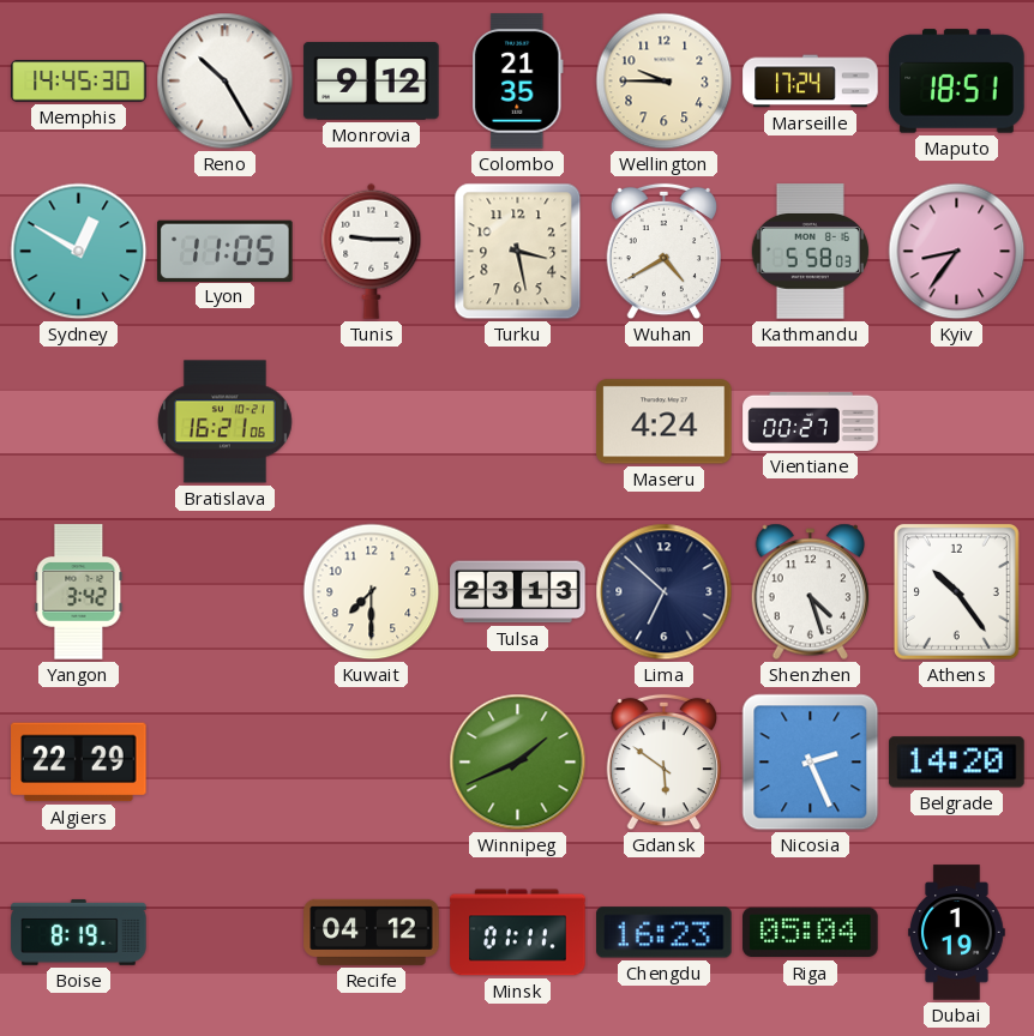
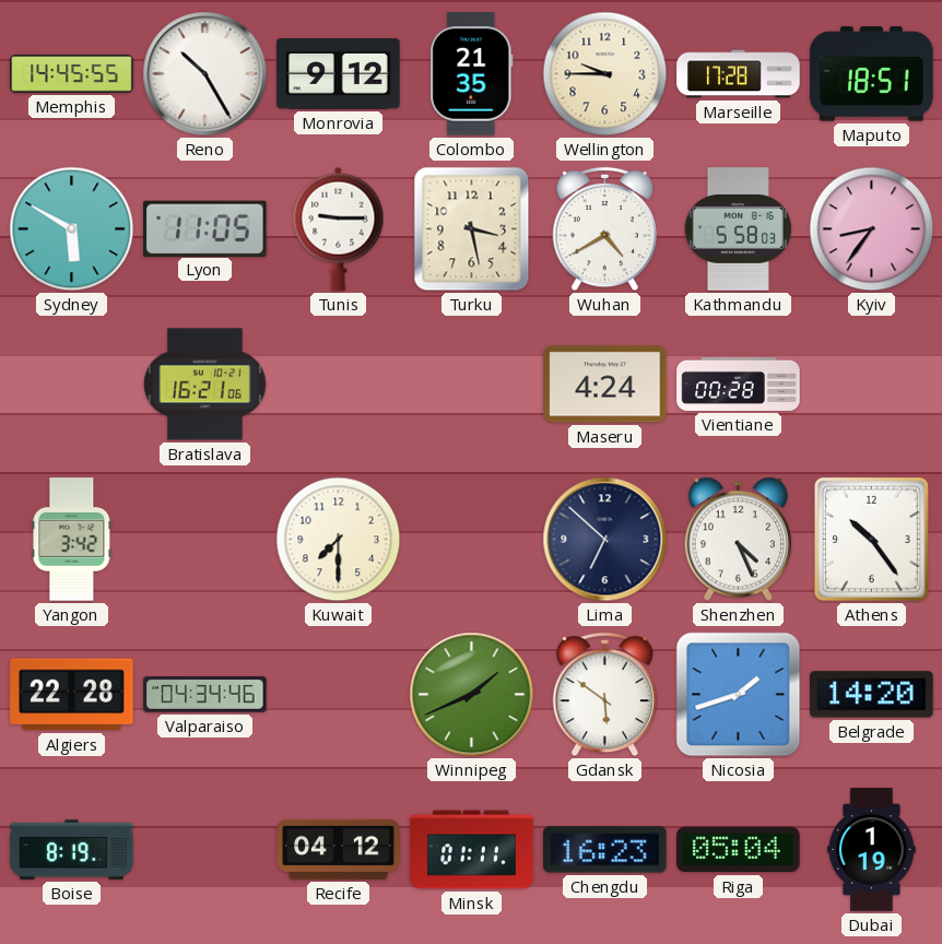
Memphis: 14:45:30 -> 14:45:55
Marseille: 17:24 -> 17:28
Sydney: 12:50 -> 5:50
Vientiane: 00:27 -> 00:28
Tulsa: 23:13 -> none
Shenzhen: 4:27 -> 4:26
Algiers: 22:29 -> 22:28
Valparaiso: none -> 04:34
Nicosia: 2:26 -> 1:42
